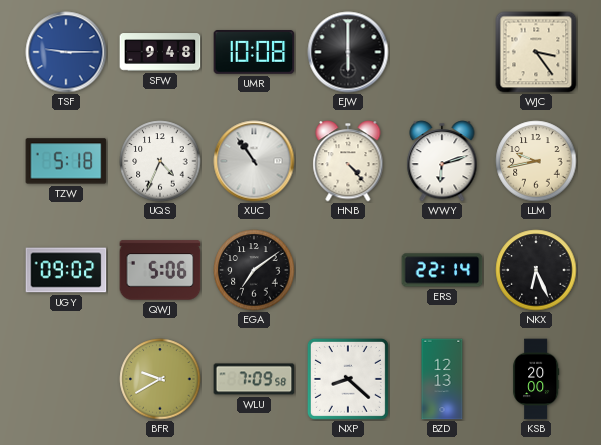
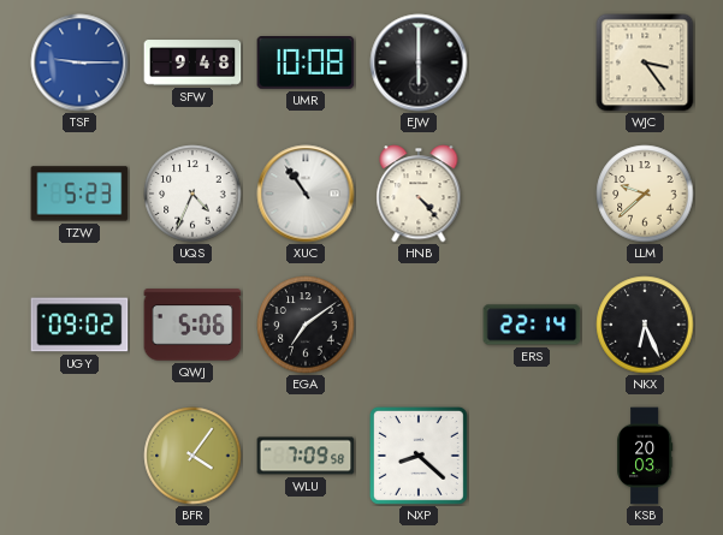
TZW: 5:18 -> 5:23
WWY: 6:12 -> none
LLM: 9:43 -> 9:38
BFR: 9:40 -> 4:06
BZD: 12:13 -> none
KSB: 20:00 -> 20:03
